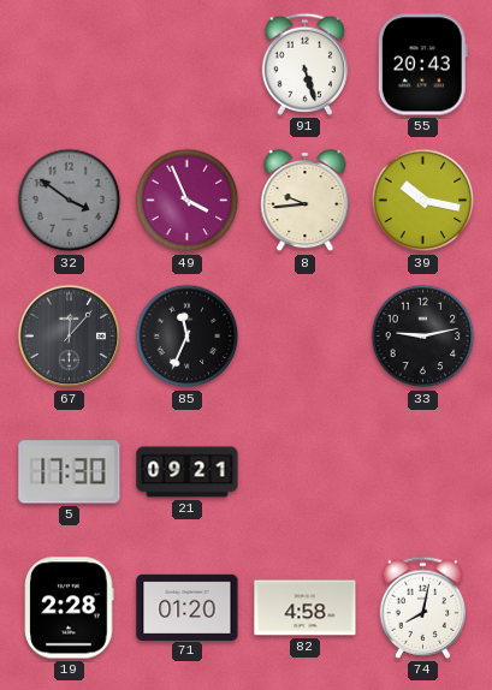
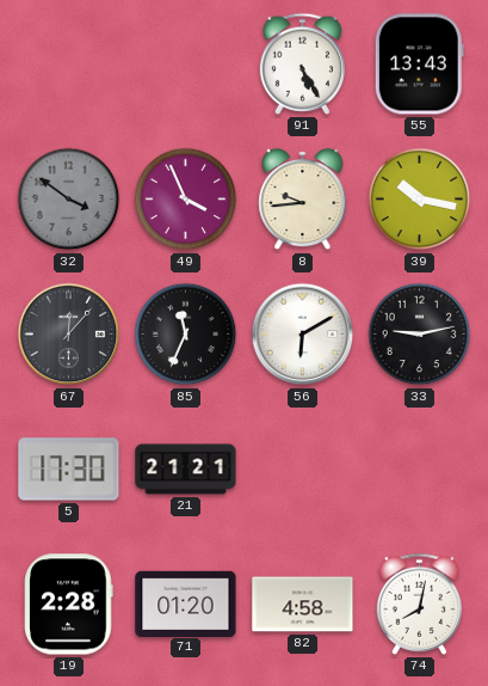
91: 5:27 -> 5:25
55: 20:43 -> 13:43
56: none -> 6:10
21: 09:21 -> 21:21
